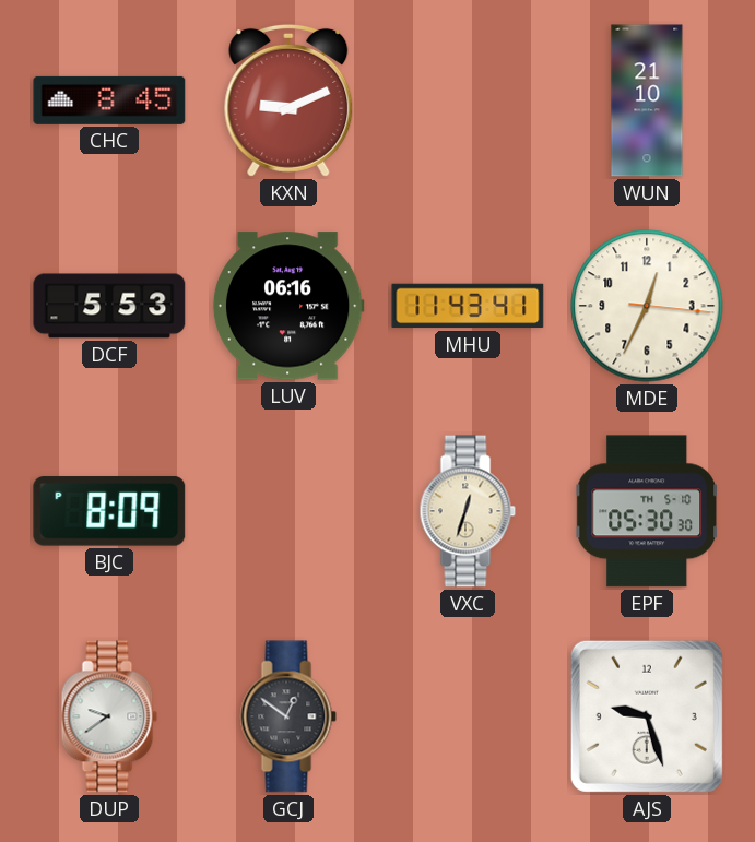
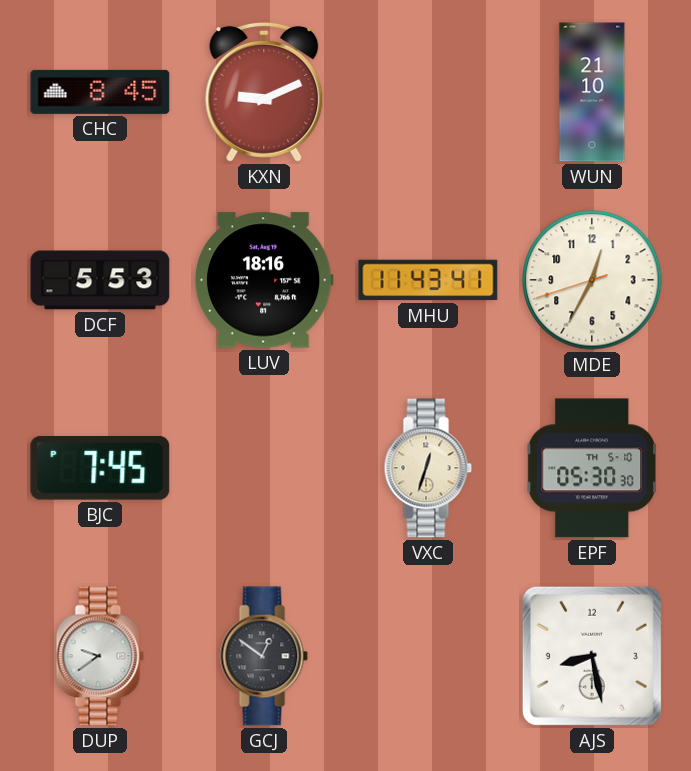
LUV: 06:16 -> 18:16
MDE: 12:34:16 -> 12:34:42
BJC: 8:09 -> 7:45
AJS: 9:27 -> 8:28
